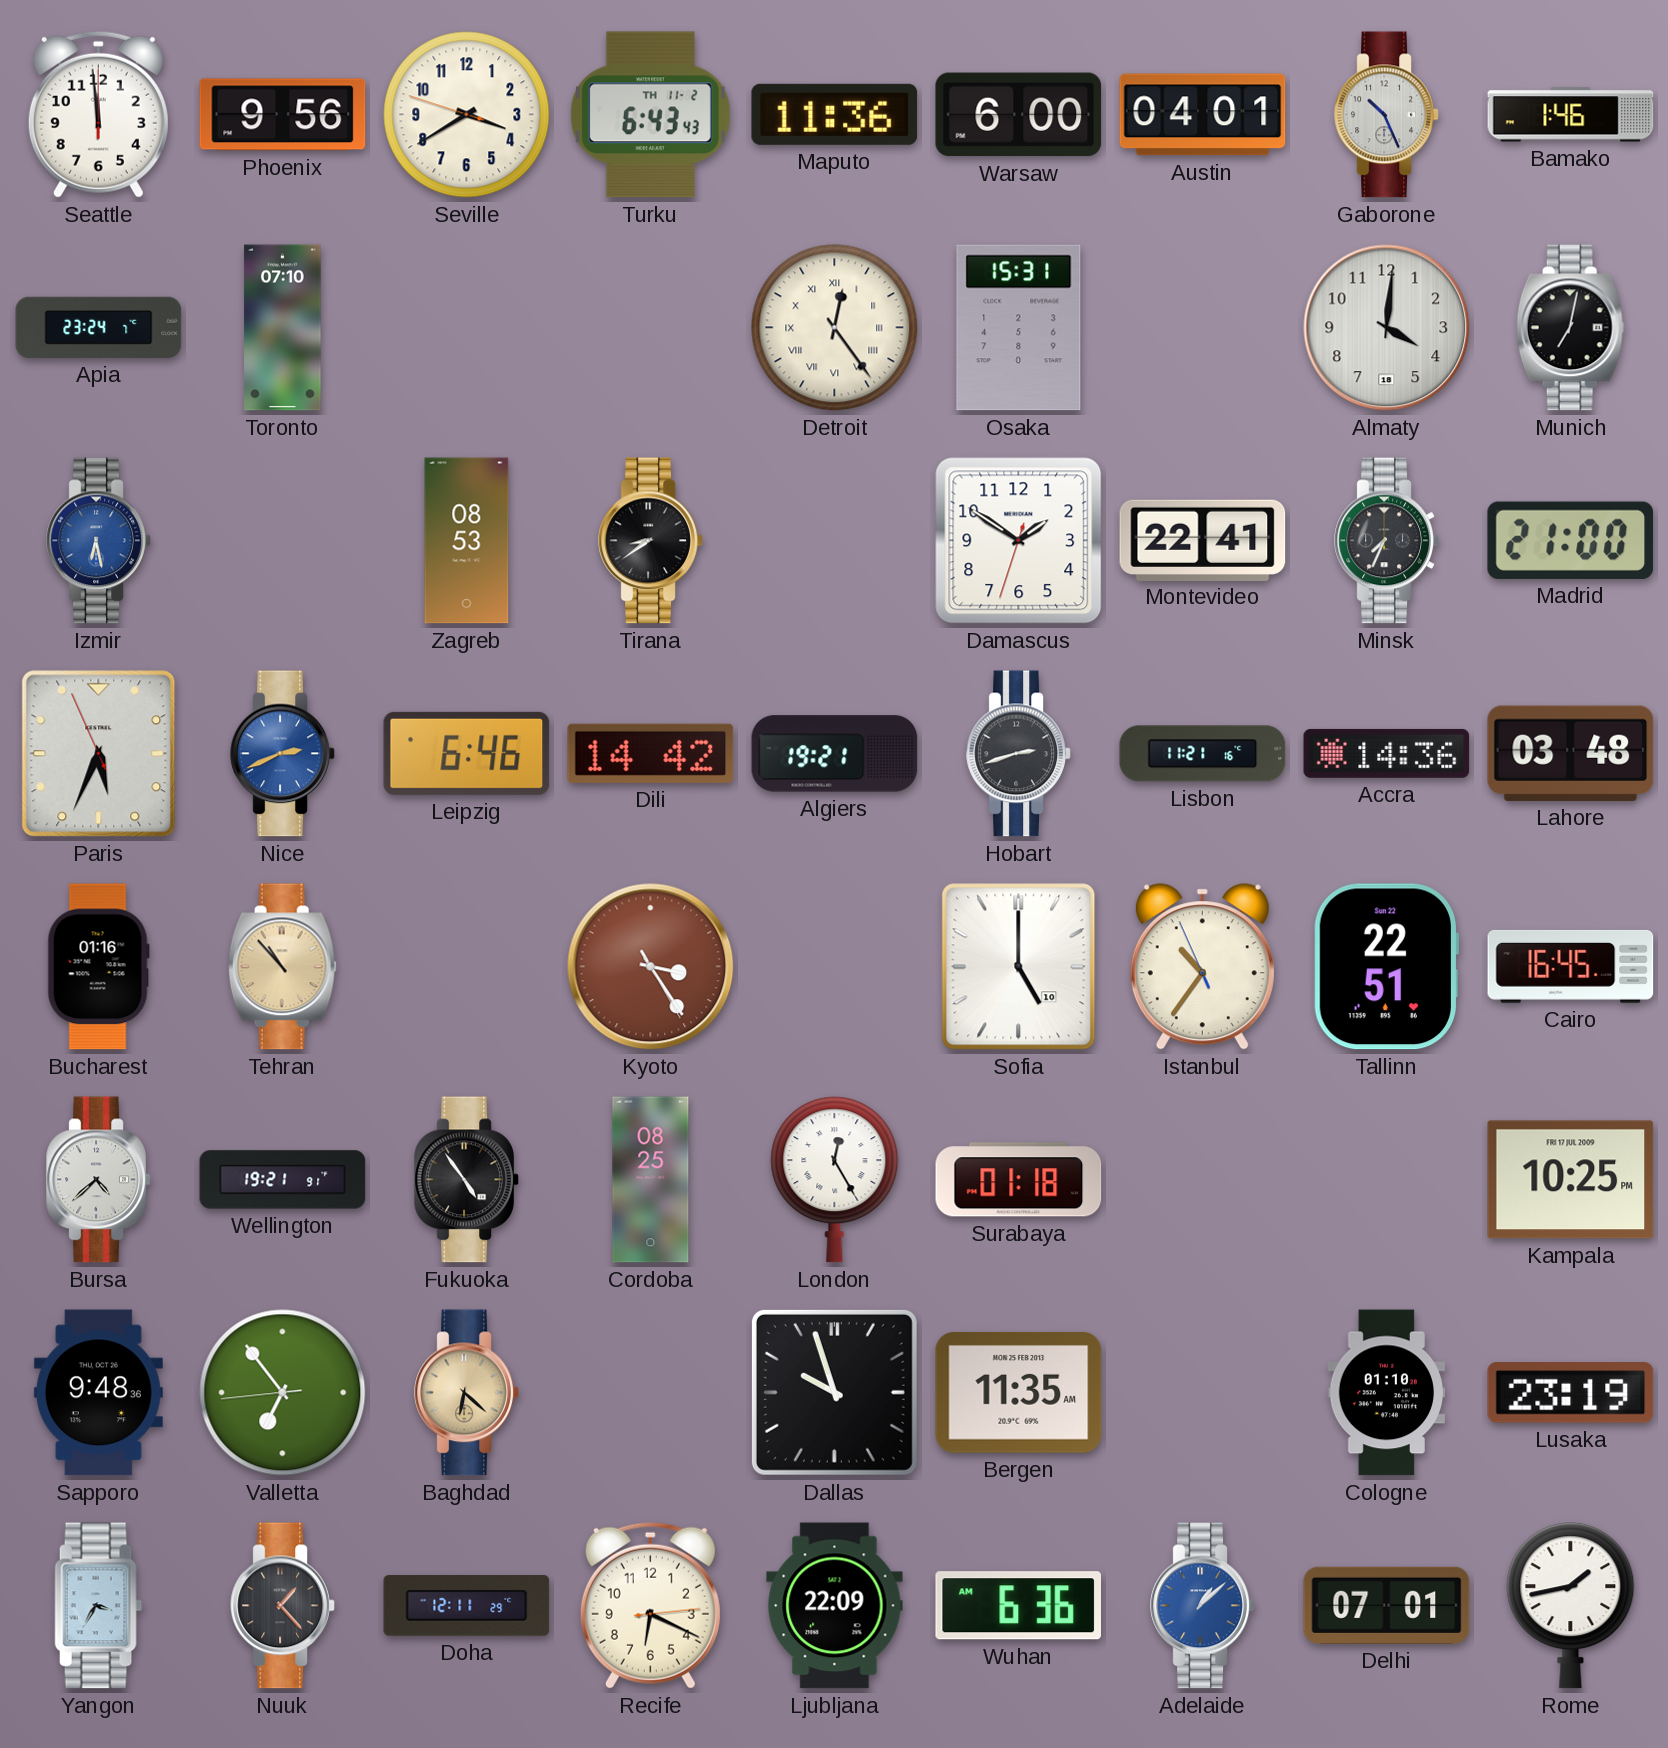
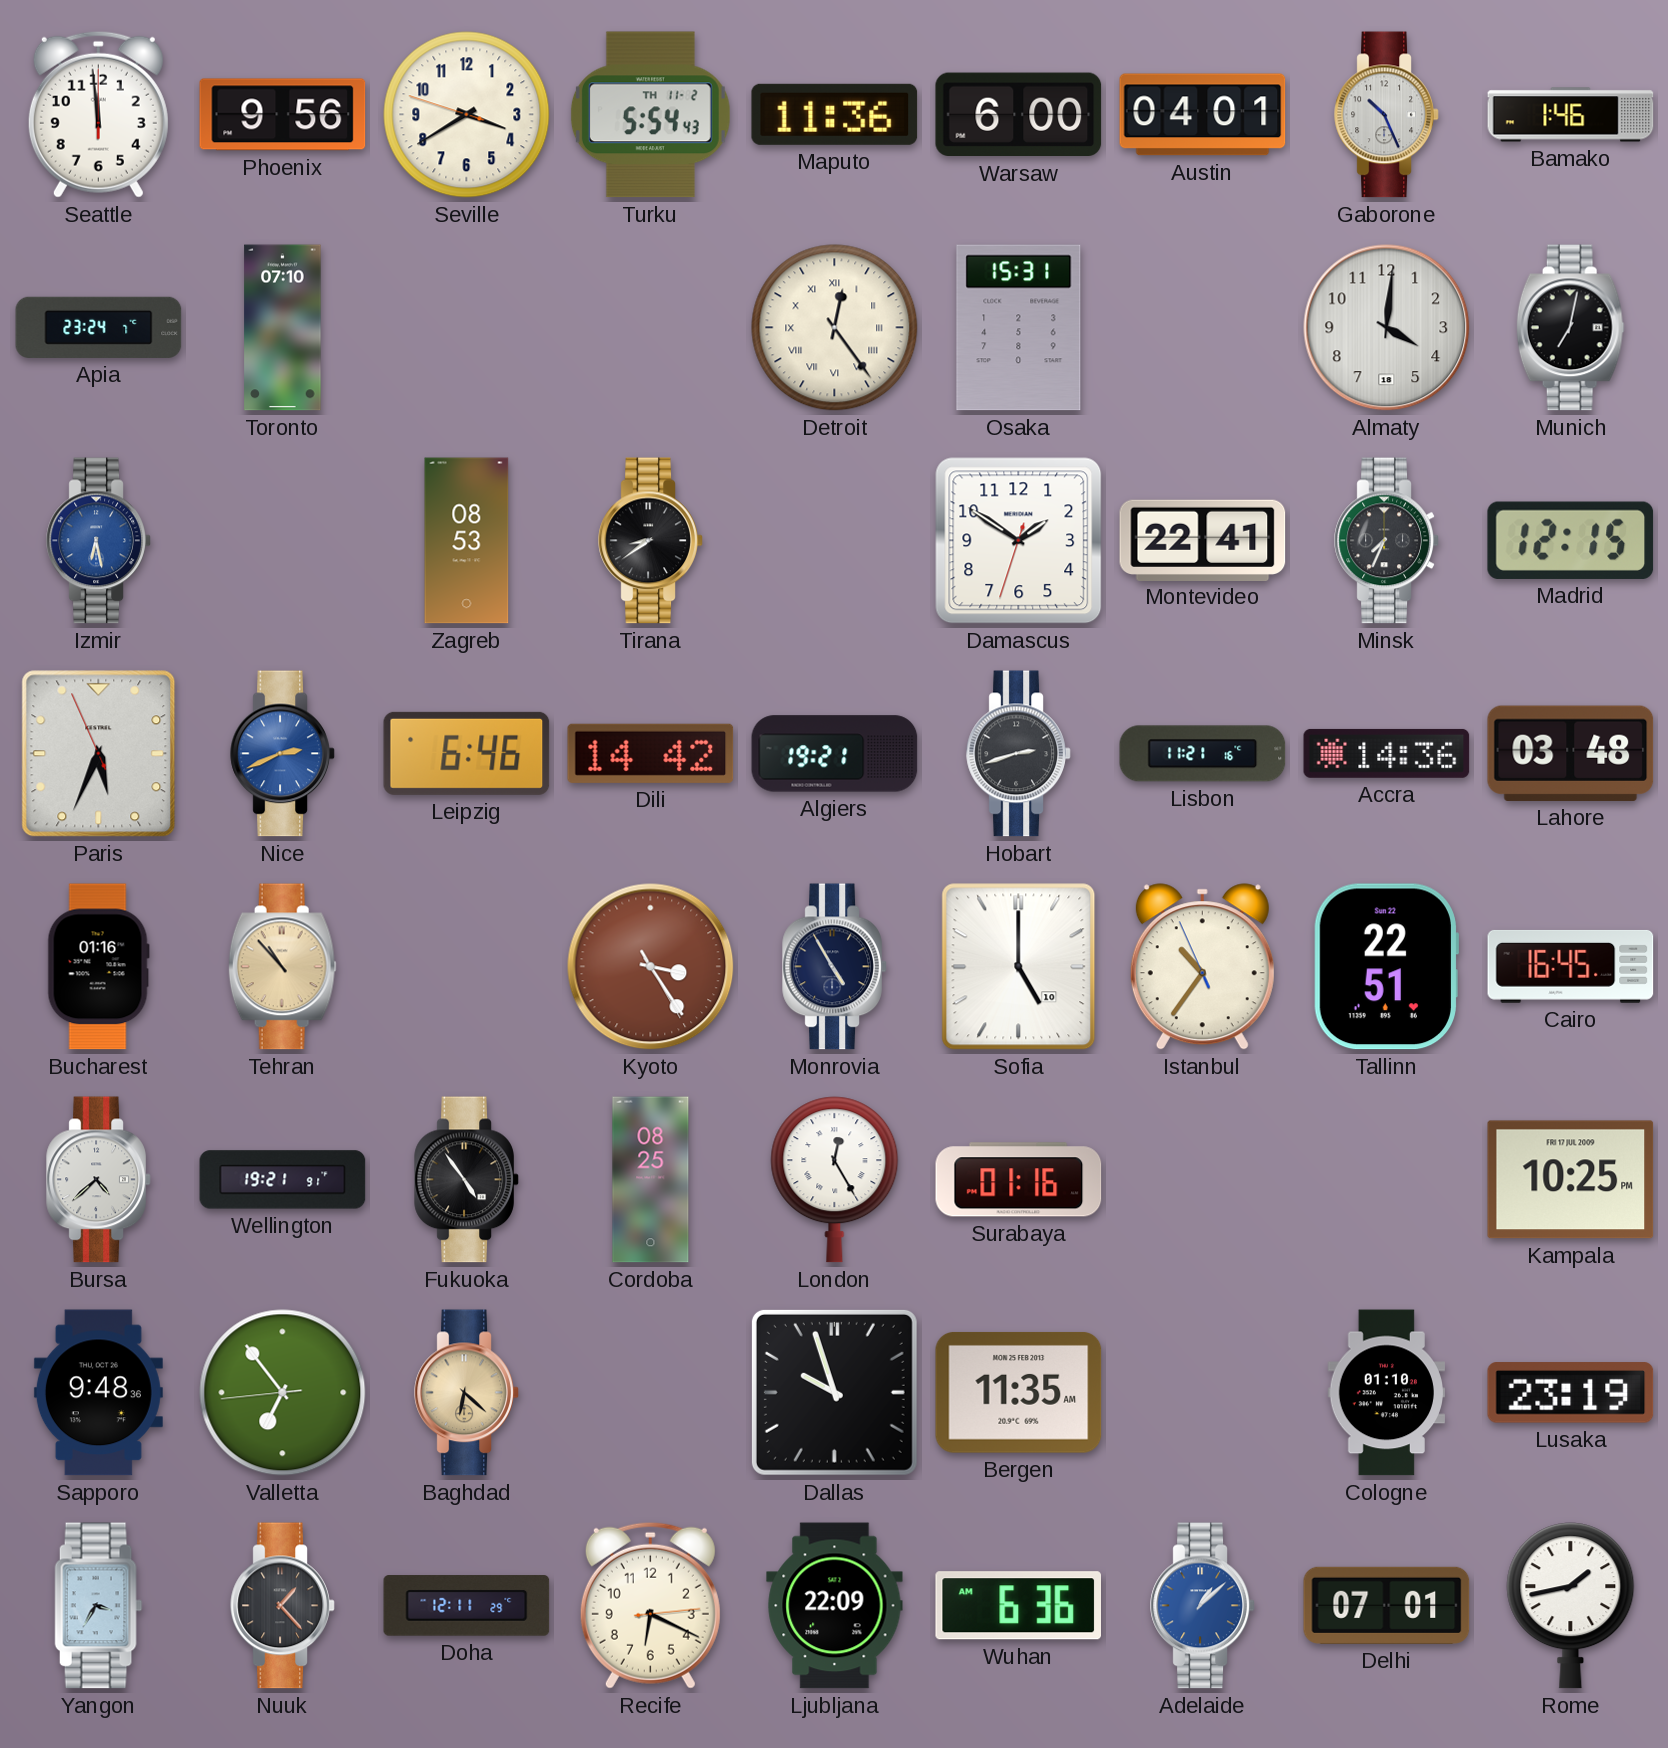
Turku: 6:43 -> 5:54
Madrid: 21:00 -> 12:15
Monrovia: none -> 4:55
Surabaya: 01:18 -> 01:16
